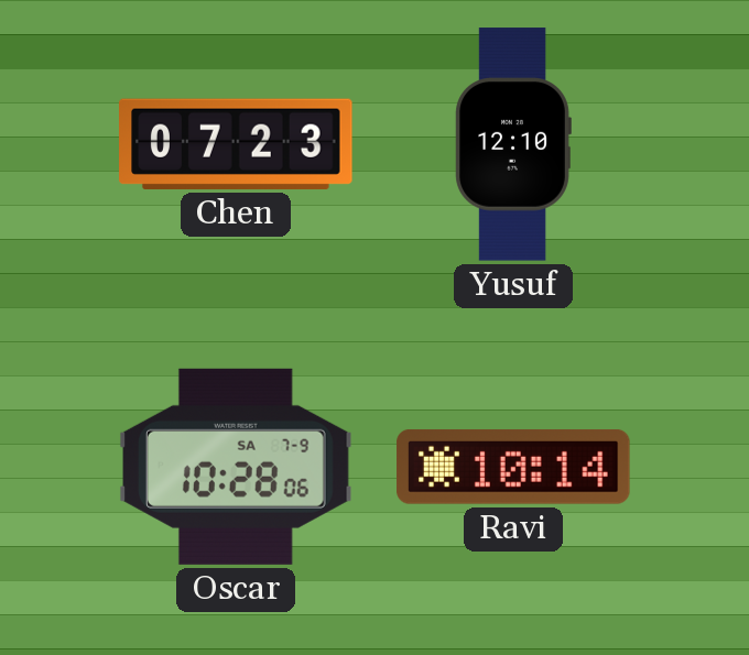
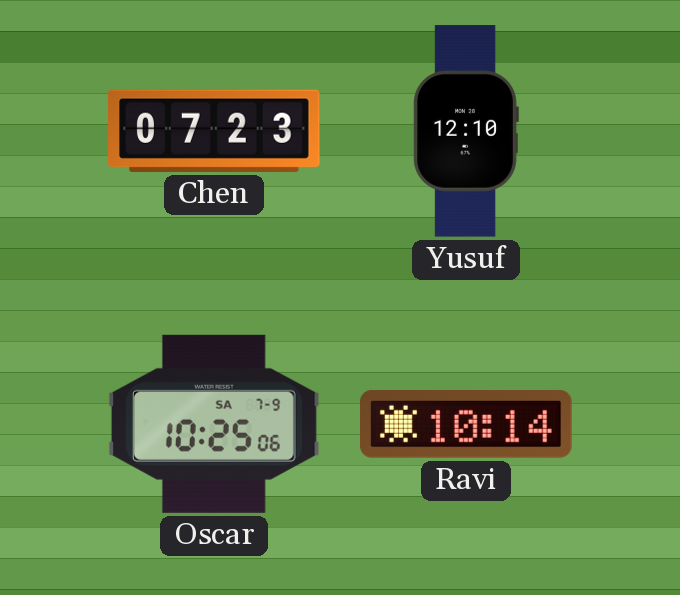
Oscar: 10:28 -> 10:25
